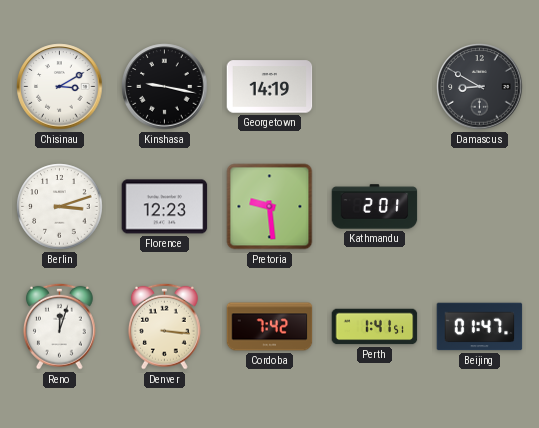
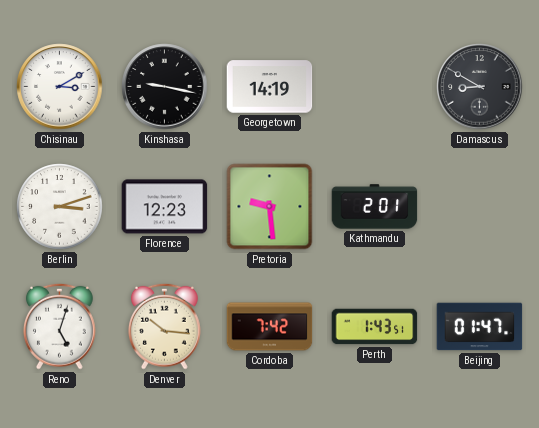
Reno: 12:03 -> 5:03
Denver: 3:16 -> 10:16
Perth: 1:41 -> 1:43
